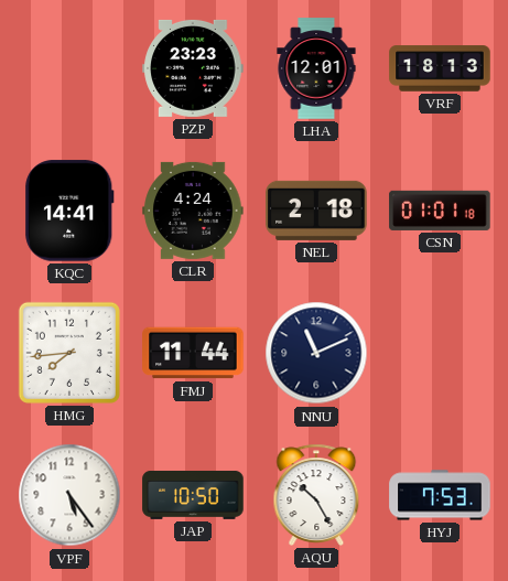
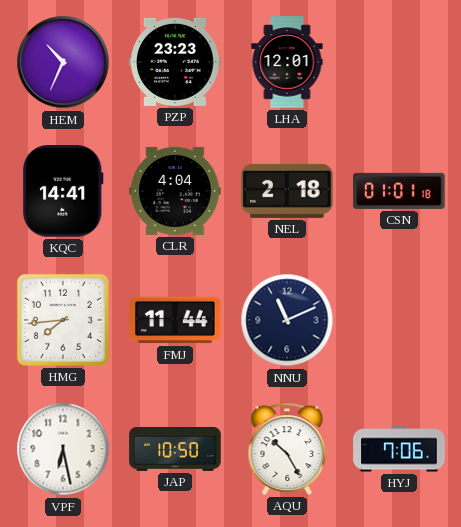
HEM: none -> 10:34
VRF: 18:13 -> none
CLR: 4:24 -> 4:04
VPF: 5:24 -> 6:28
HYJ: 7:53 -> 7:06
